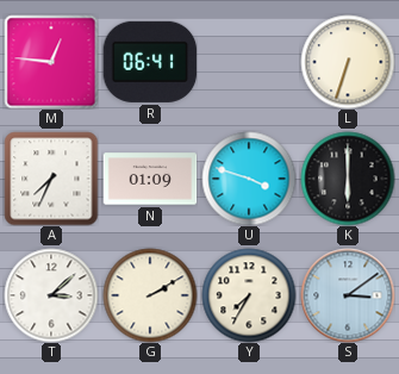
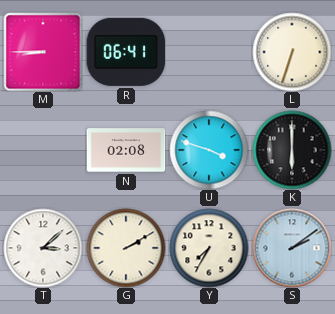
M: 12:46 -> 8:45
A: 7:34 -> none
N: 01:09 -> 02:08
S: 3:09 -> 2:09
